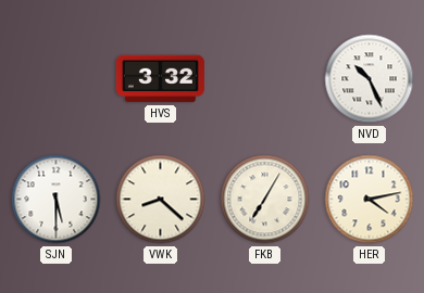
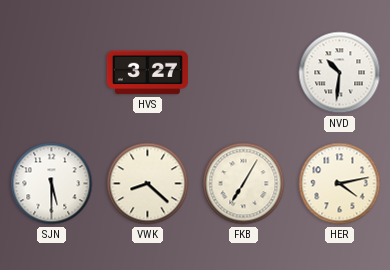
HVS: 3:32 -> 3:27
NVD: 10:26 -> 10:31
